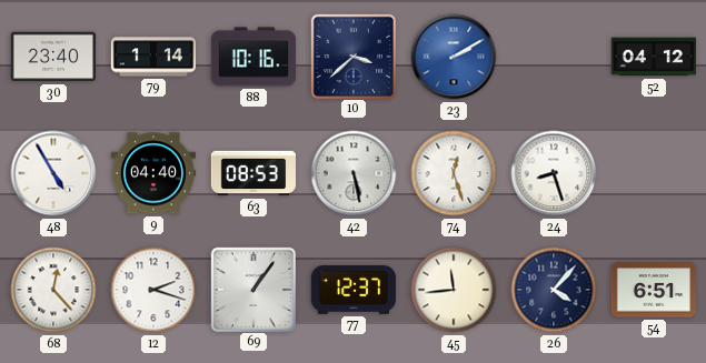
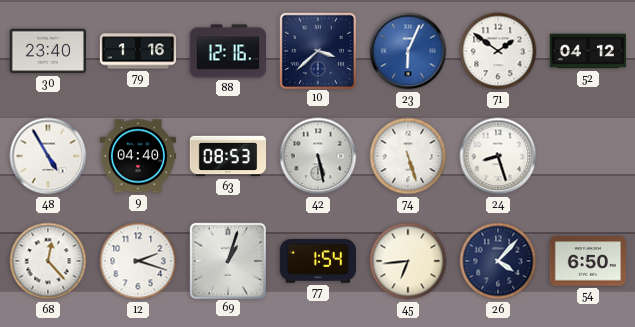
79: 1:14 -> 1:16
88: 10:16 -> 12:16
23: 2:10 -> 6:04
71: none -> 1:51
74: 12:27 -> 5:27
69: 1:06 -> 1:03
77: 12:37 -> 1:54
45: 11:44 -> 6:44
54: 6:51 -> 6:50
